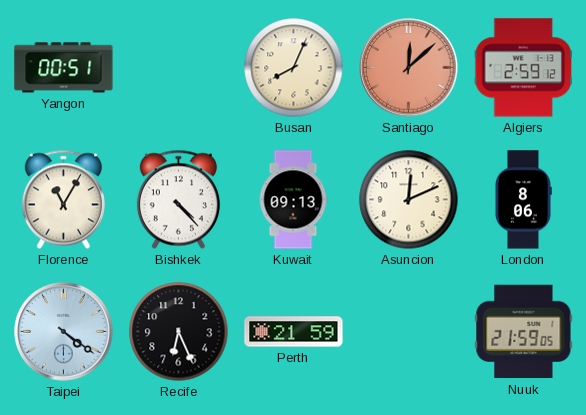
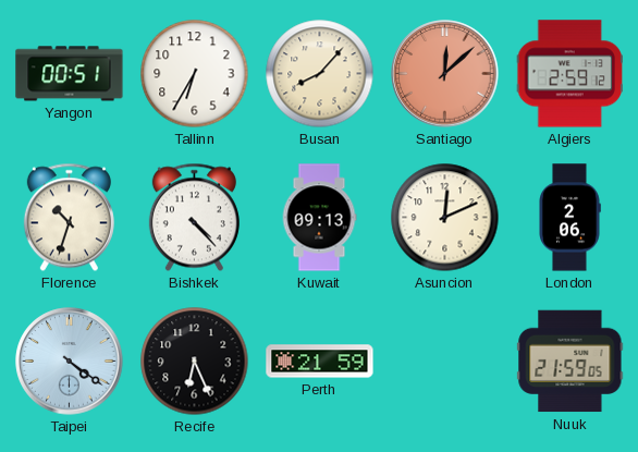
Tallinn: none -> 6:35
Busan: 8:04 -> 8:07
Florence: 11:05 -> 10:33
London: 8:06 -> 2:06
